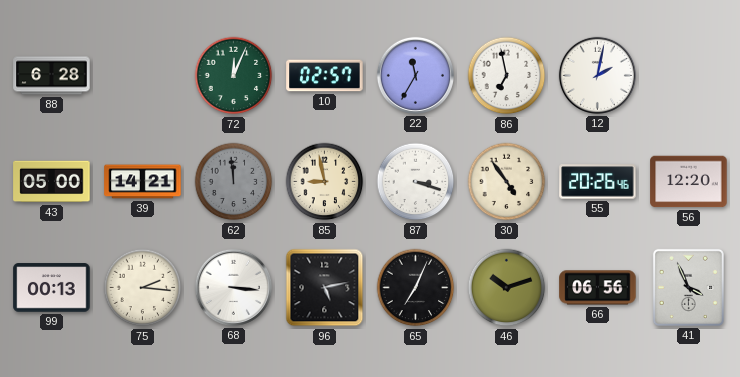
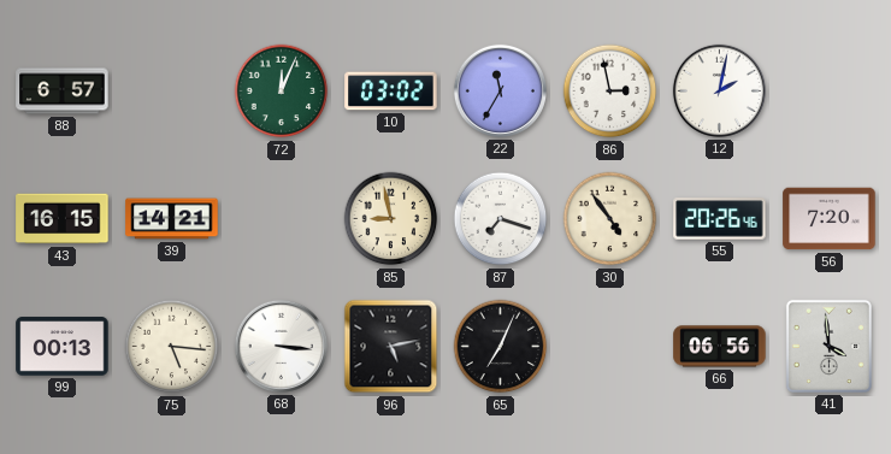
88: 6:28 -> 6:57
10: 02:57 -> 03:02
86: 6:58 -> 2:58
43: 05:00 -> 16:15
62: 11:59 -> none
87: 3:18 -> 7:18
56: 12:20 -> 7:20
75: 2:16 -> 5:16
46: 10:12 -> none
41: 3:56 -> 3:59
